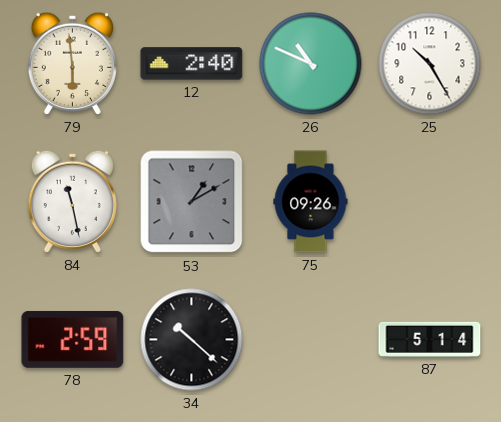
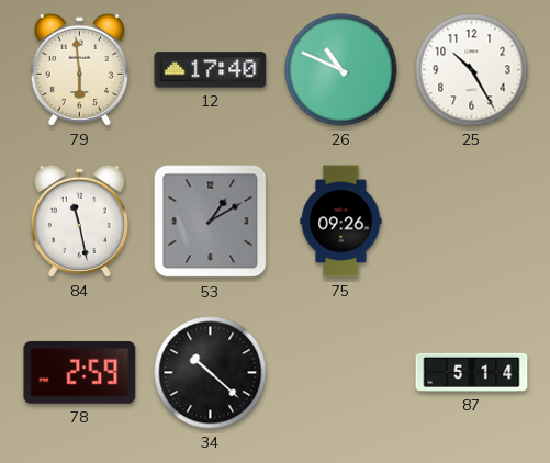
12: 2:40 -> 17:40
